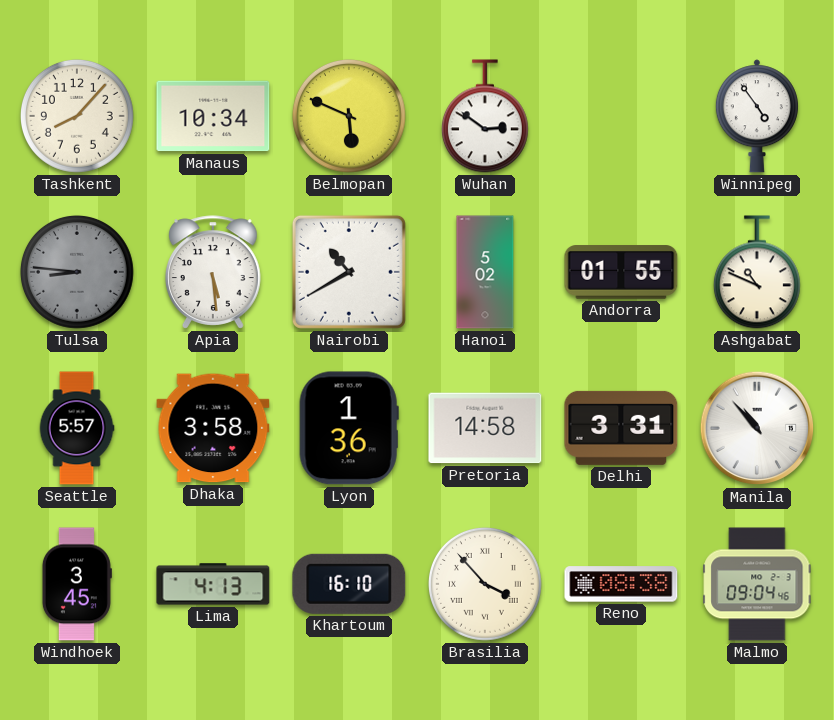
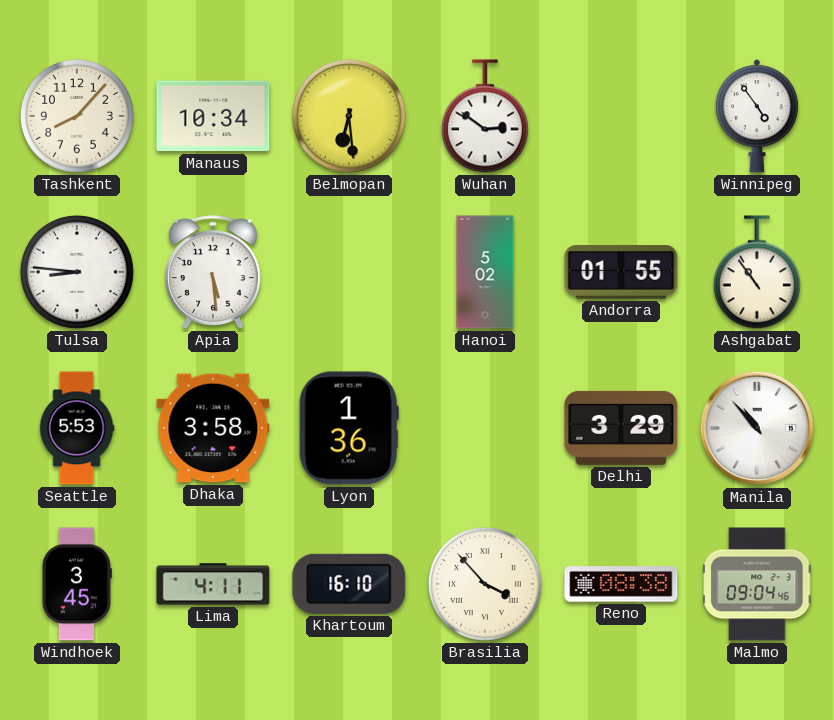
Belmopan: 5:49 -> 6:29
Tulsa dial: grey -> white
Nairobi: 10:40 -> none
Ashgabat: 10:49 -> 10:54
Seattle: 5:57 -> 5:53
Pretoria: 14:58 -> none
Delhi: 3:31 -> 3:29
Lima: 4:13 -> 4:11
